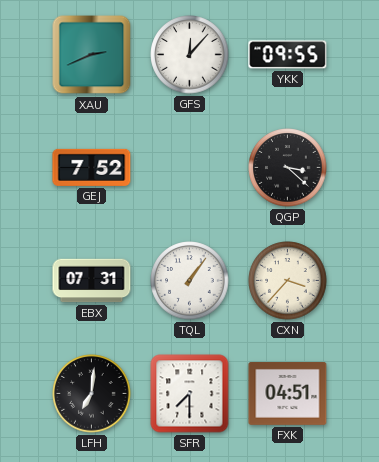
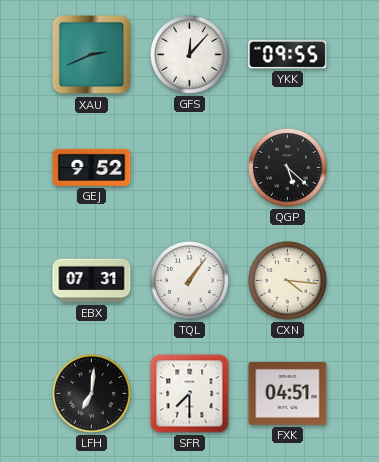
GEJ: 7:52 -> 9:52
QGP: 3:22 -> 5:22
CXN: 3:37 -> 4:16
